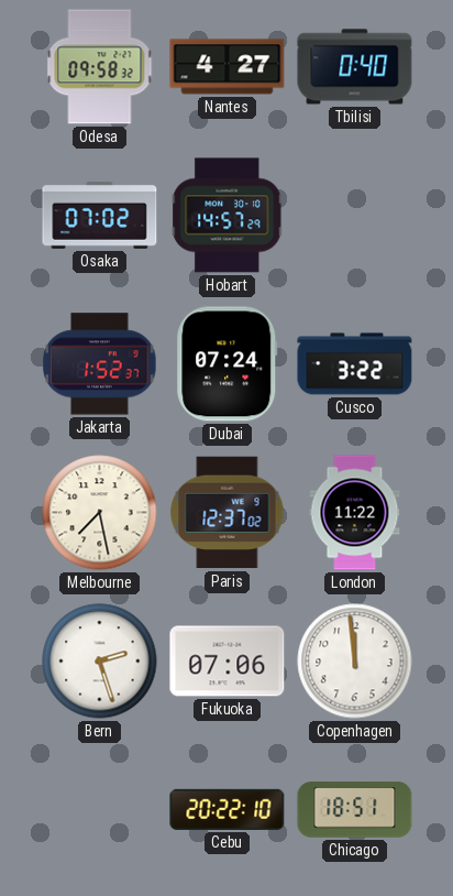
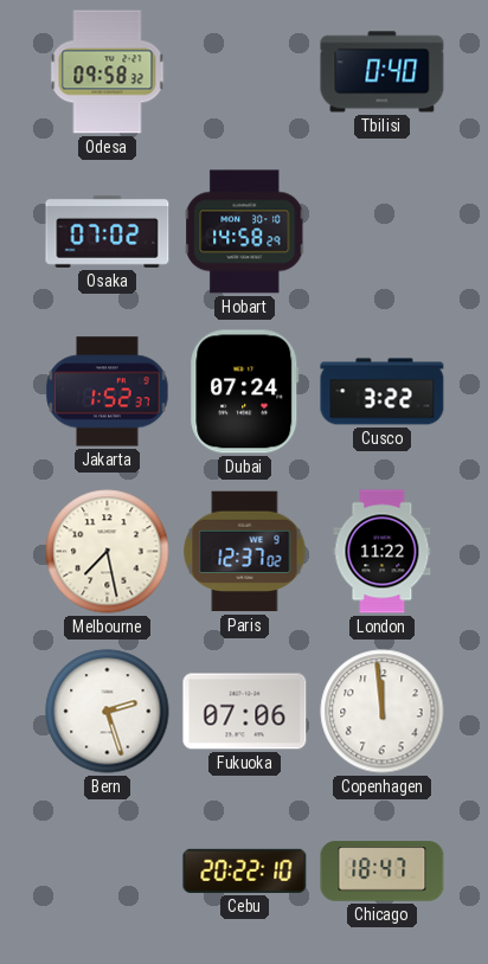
Nantes: 4:27 -> none
Hobart: 14:57 -> 14:58
Chicago: 18:51 -> 18:47
